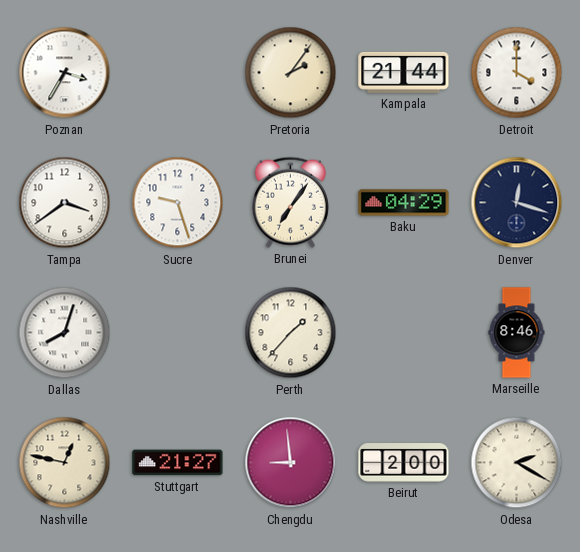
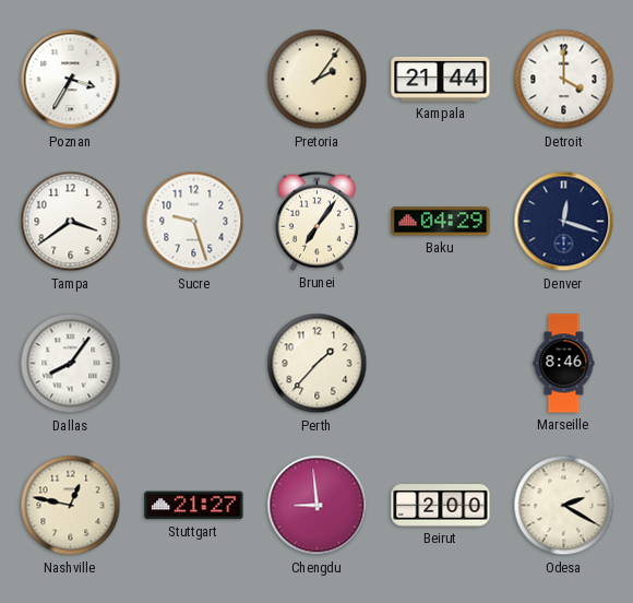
Dallas: 8:03 -> 8:06
